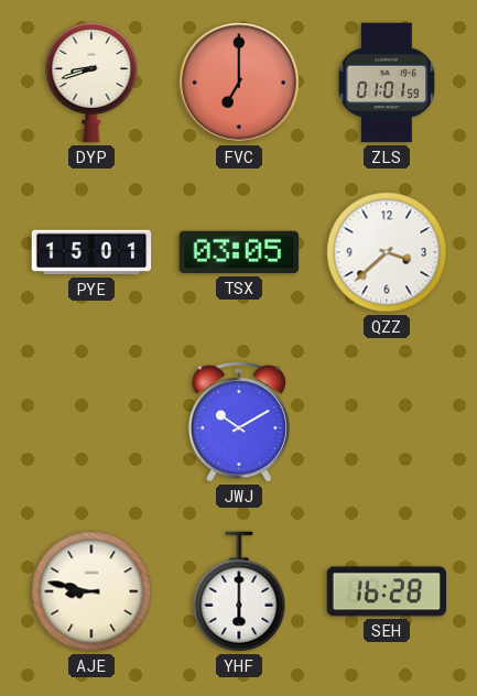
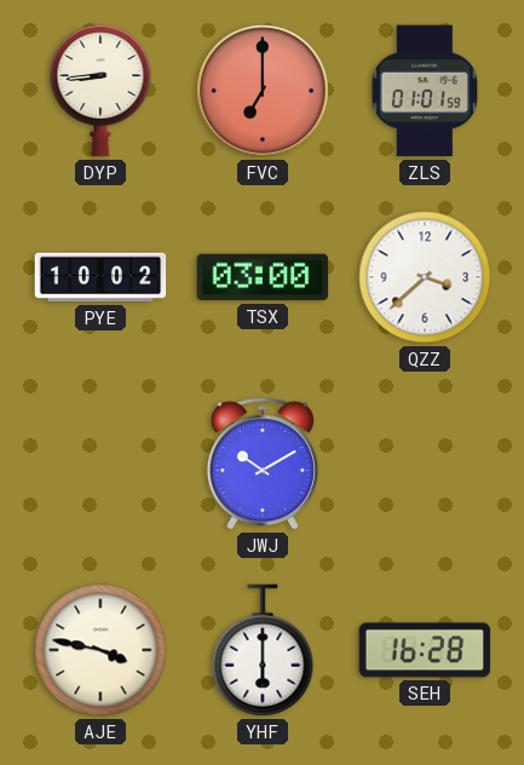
DYP: 8:42 -> 8:44
PYE: 15:01 -> 10:02
TSX: 03:05 -> 03:00
AJE: 8:47 -> 3:47
